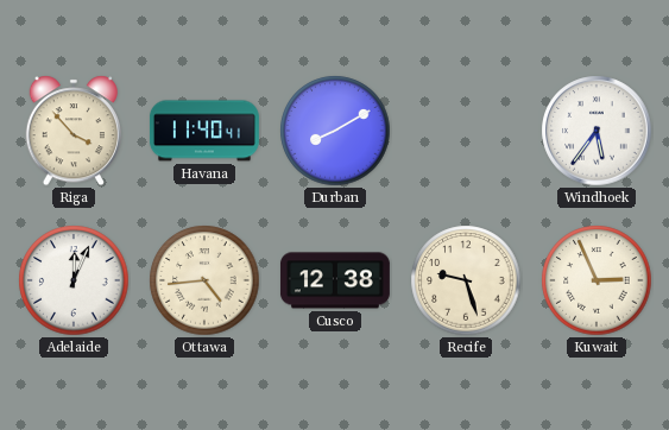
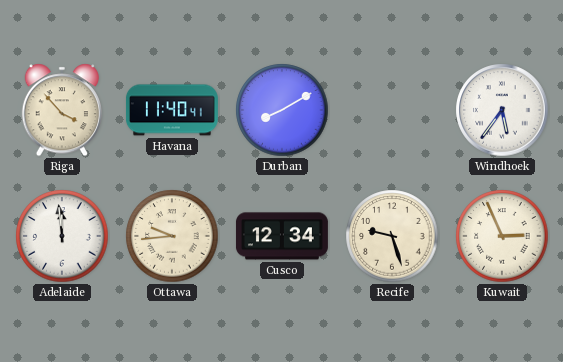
Adelaide: 12:04 -> 11:59
Ottawa: 4:44 -> 9:44
Cusco: 12:38 -> 12:34
